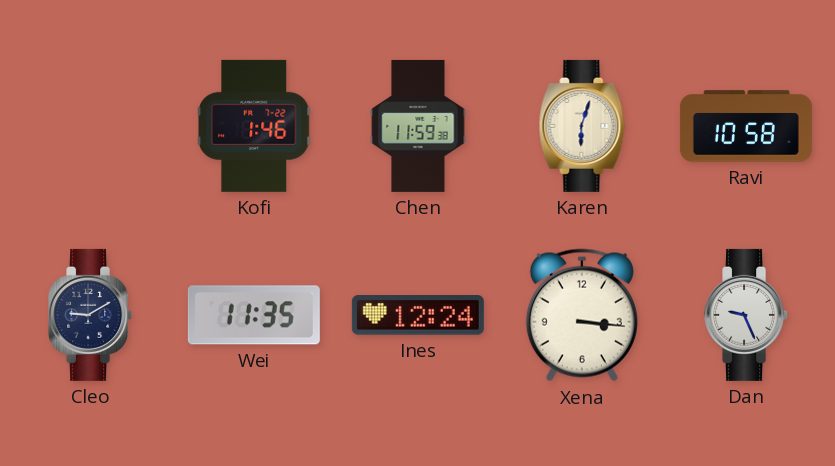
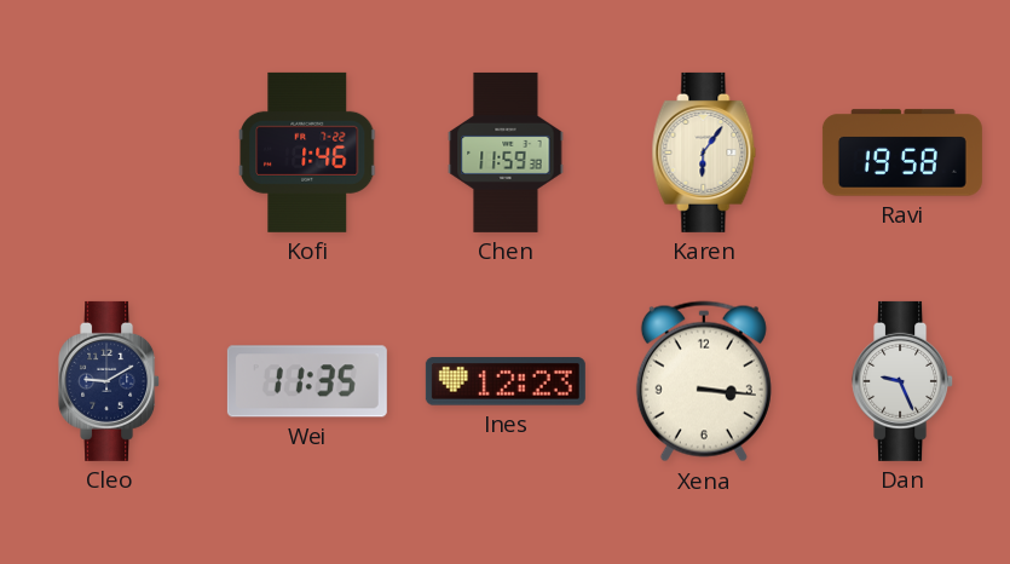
Karen: 6:03 -> 6:06
Ravi: 10:58 -> 19:58
Ines: 12:24 -> 12:23
